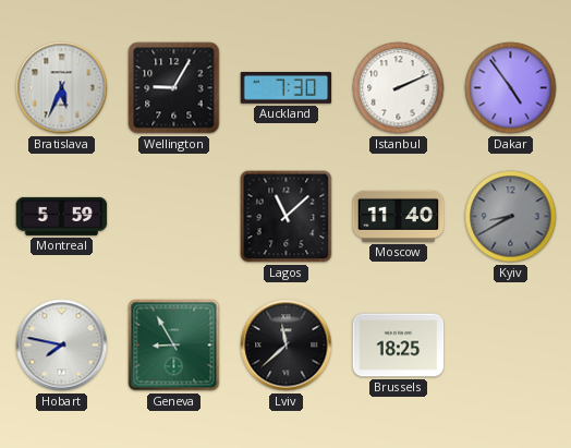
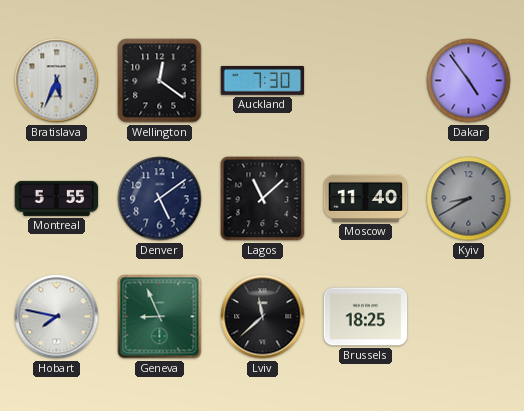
Wellington: 9:05 -> 12:21
Istanbul: 2:11 -> none
Montreal: 5:59 -> 5:55
Denver: none -> 5:09
Geneva: 8:55 -> 8:56
